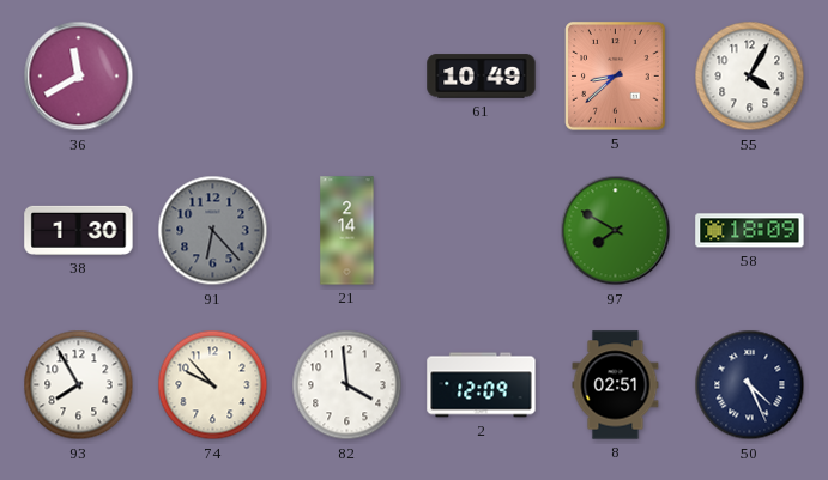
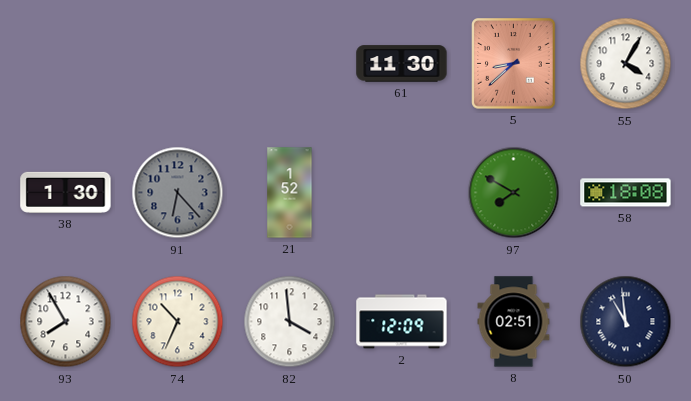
36: 11:40 -> none
61: 10:49 -> 11:30
21: 2:14 -> 1:52
58: 18:09 -> 18:08
74: 9:53 -> 10:34
50: 4:26 -> 10:59
